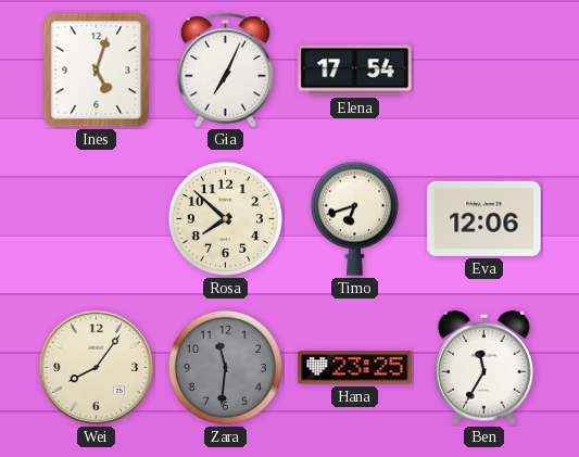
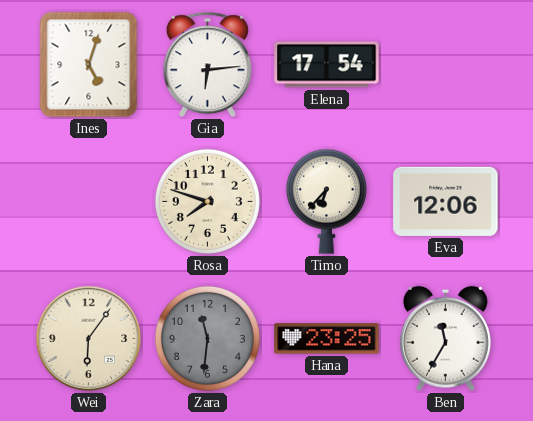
Gia: 7:04 -> 6:14
Rosa: 7:52 -> 7:48
Timo: 6:42 -> 6:37
Wei: 8:06 -> 6:06
